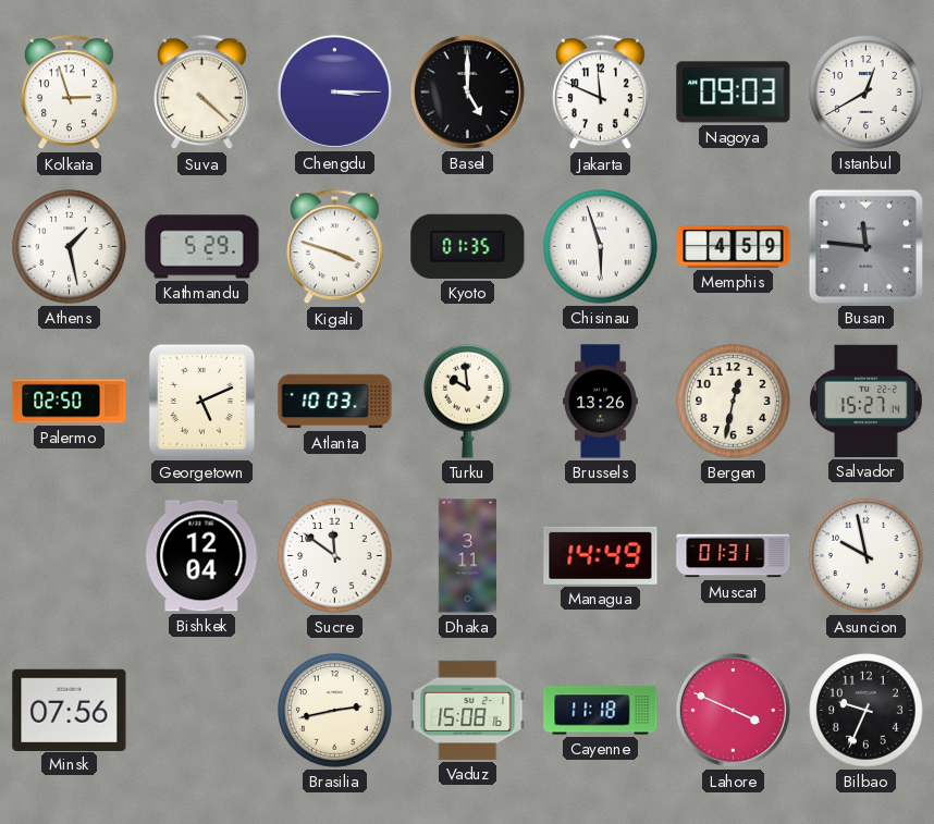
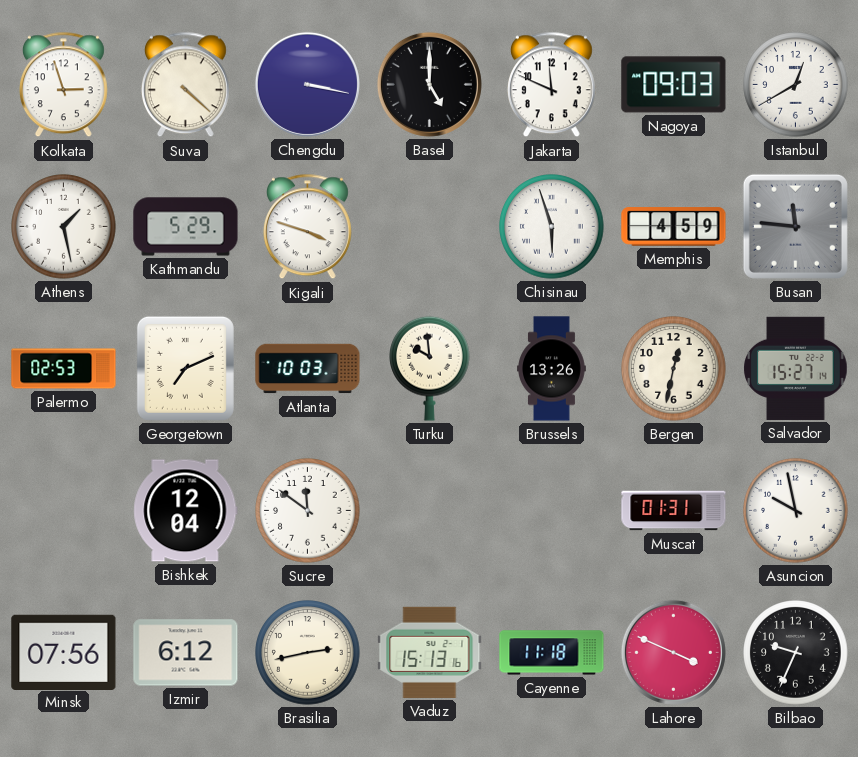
Chengdu: 3:15 -> 3:17
Kyoto: 01:35 -> none
Palermo: 02:50 -> 02:53
Georgetown: 5:11 -> 7:11
Dhaka: 3:11 -> none
Managua: 14:49 -> none
Izmir: none -> 6:12
Vaduz: 15:08 -> 15:13
